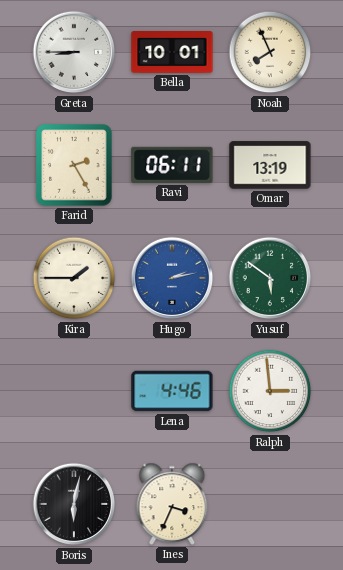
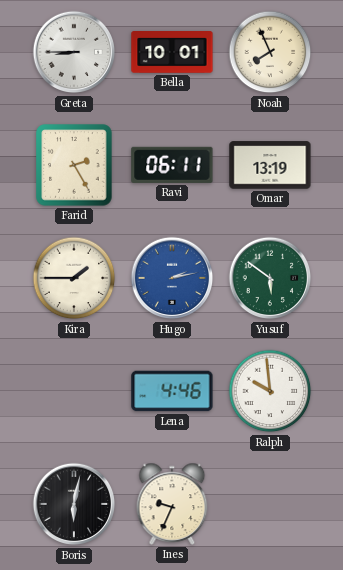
Ralph: 2:59 -> 9:59
Ines: 3:34 -> 9:34
